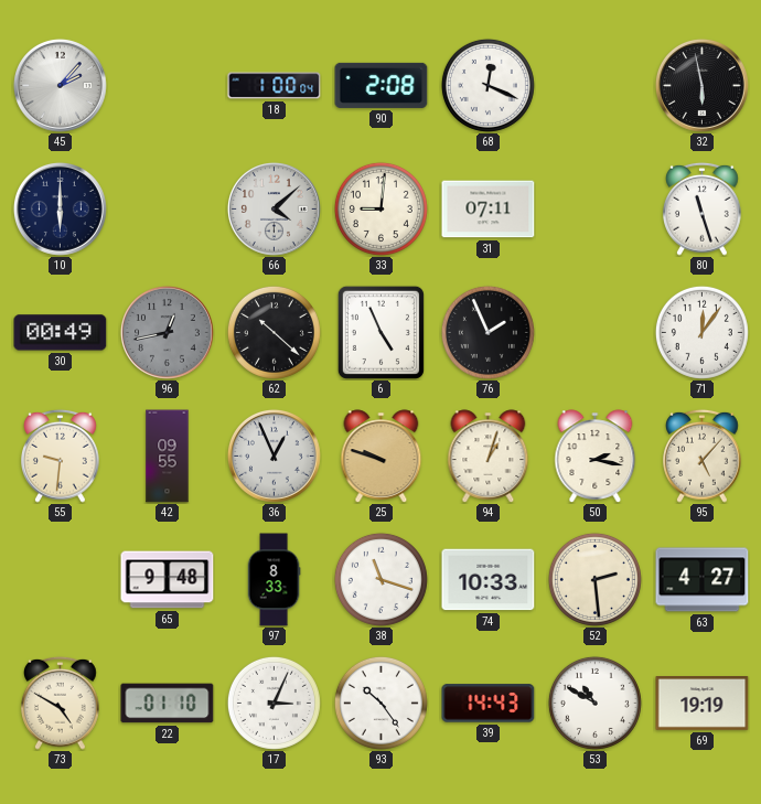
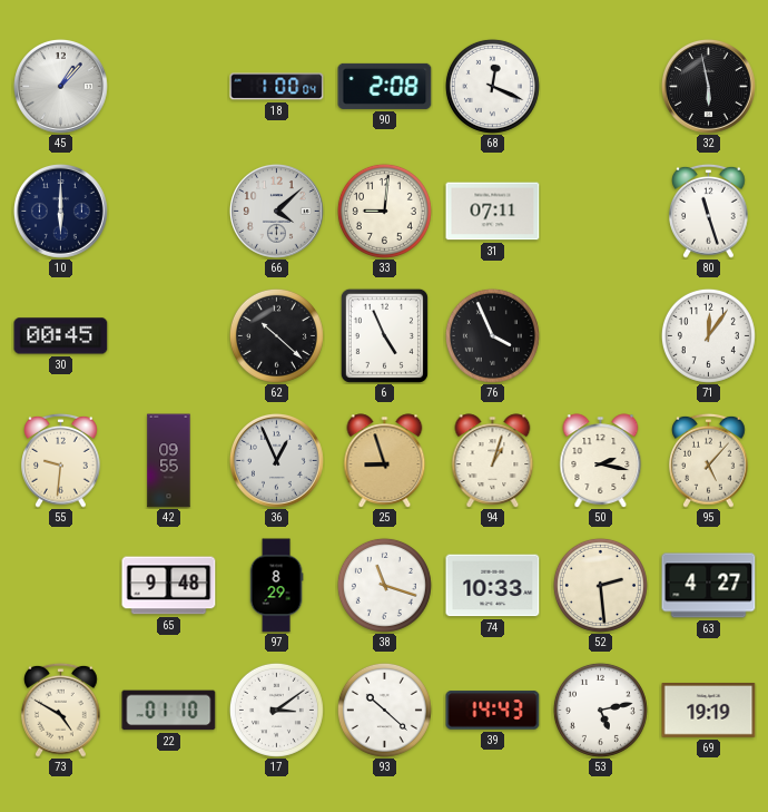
45: 2:07 -> 1:07
30: 00:49 -> 00:45
96: 12:43 -> none
76: 1:56 -> 3:56
25: 9:48 -> 8:57
97: 8:33 -> 8:29
17: 3:04 -> 3:09
93: 10:24 -> 10:22
53: 10:50 -> 5:13
